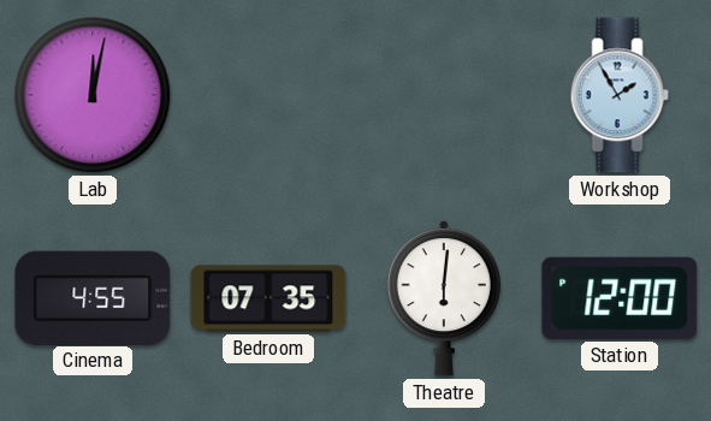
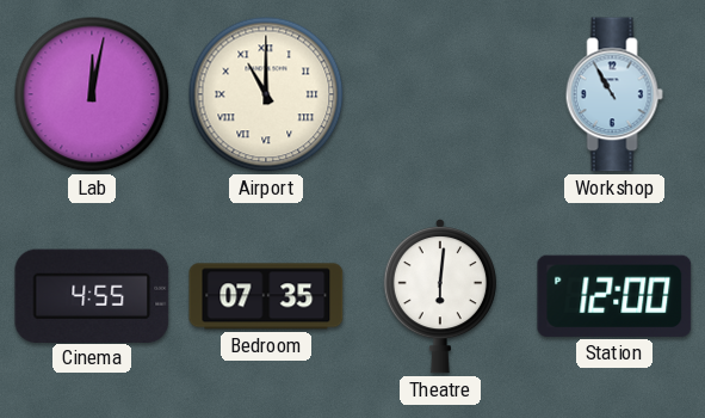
Airport: none -> 11:00
Workshop: 1:55 -> 10:55
